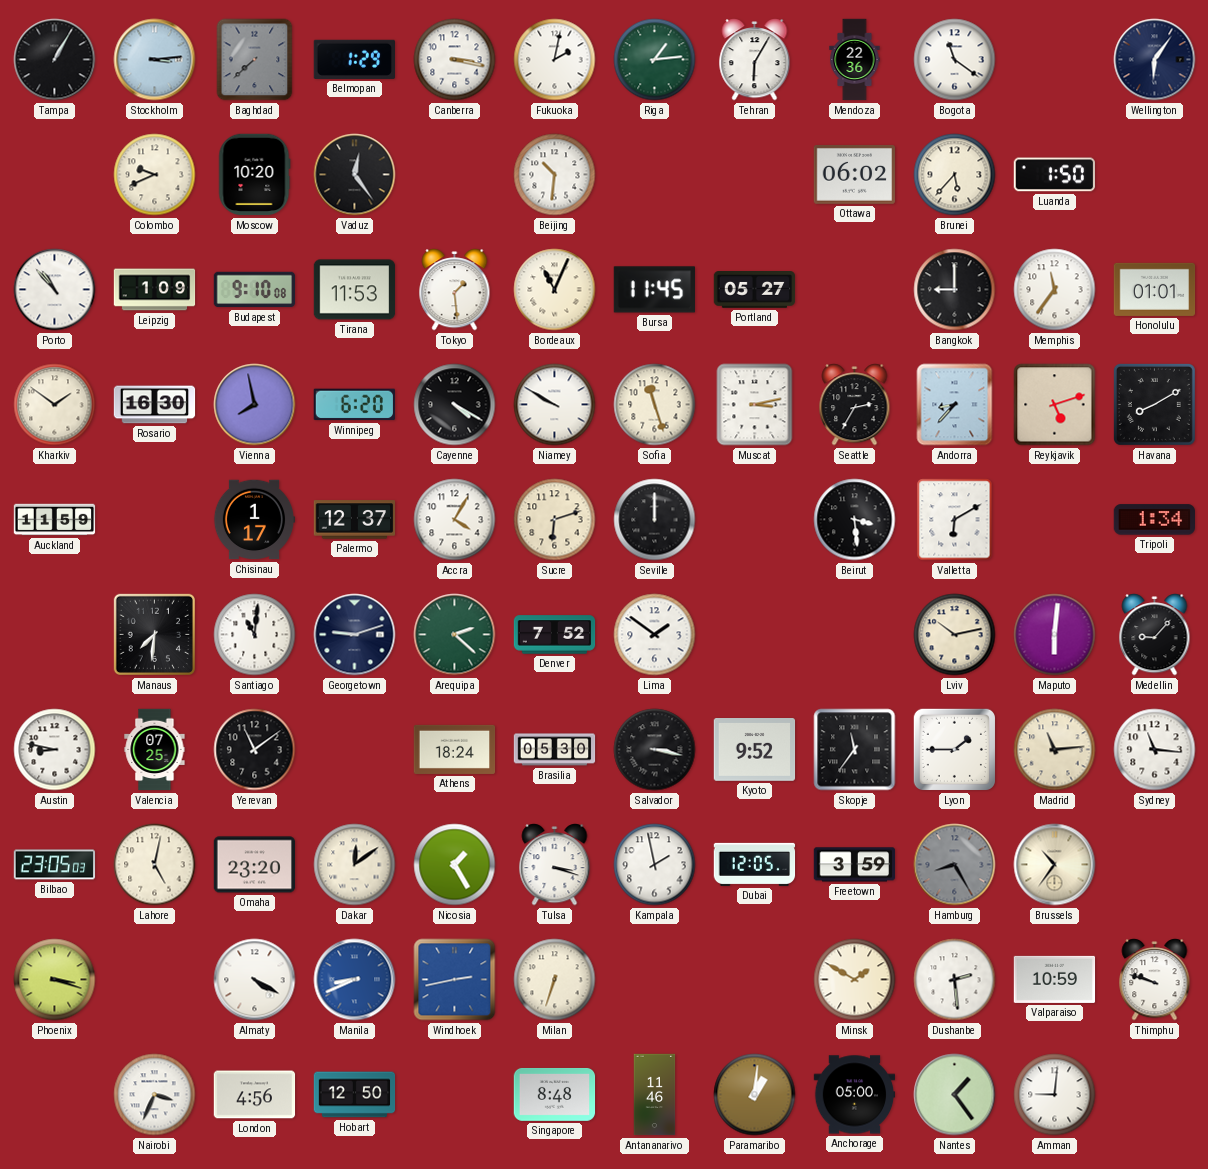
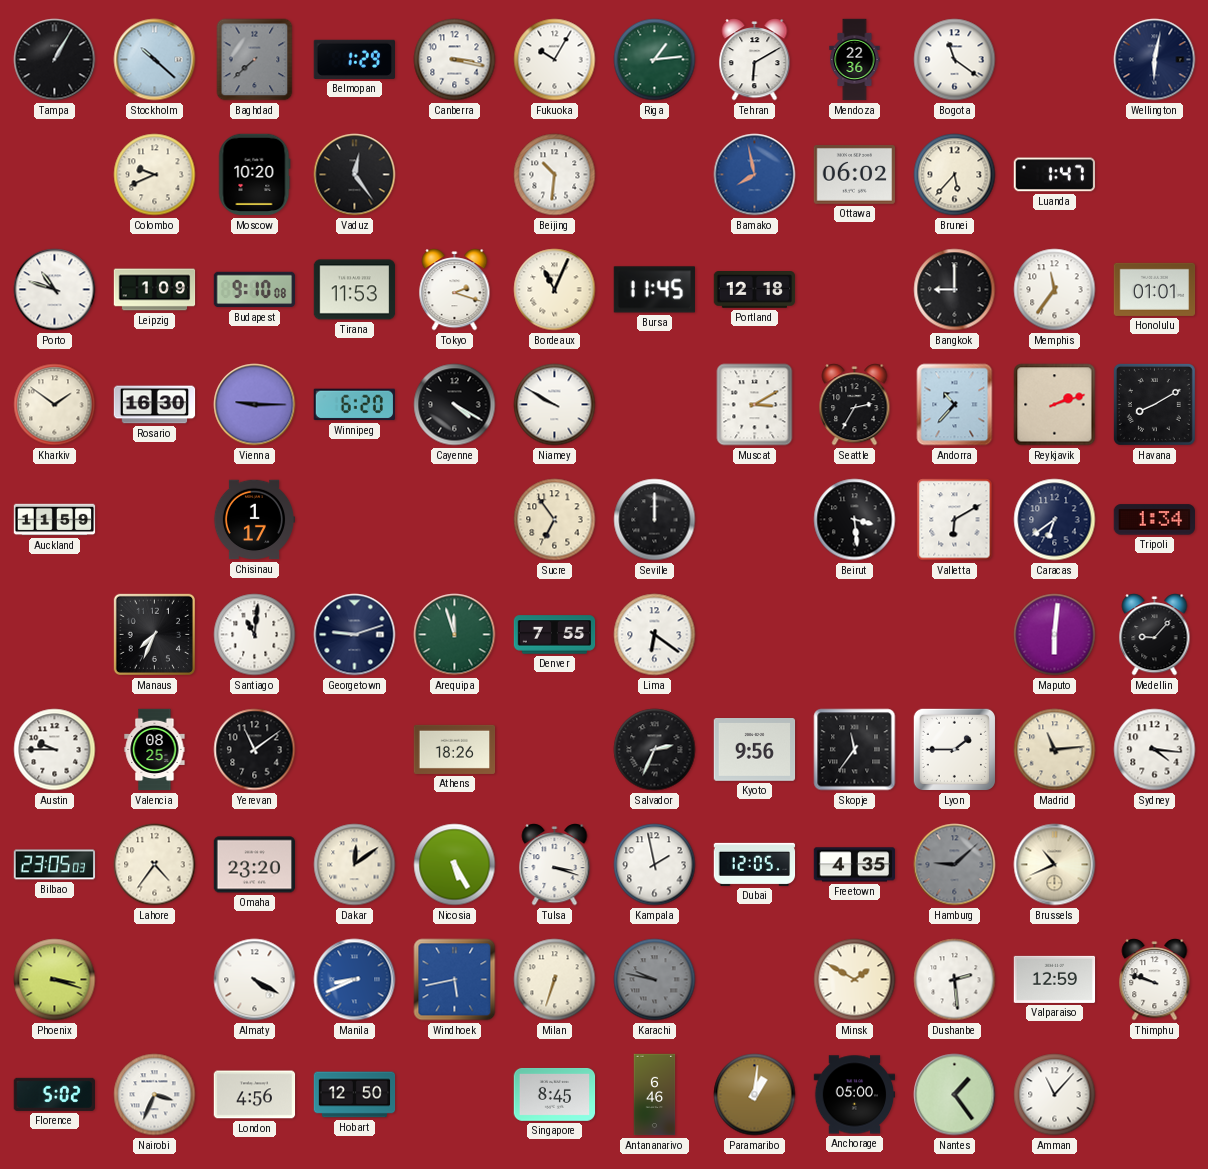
Stockholm: 3:14 -> 10:22
Fukuoka: 2:02 -> 10:05
Tehran: 6:05 -> 6:10
Wellington: 6:06 -> 6:02
Bamako: none -> 7:58
Luanda: 1:50 -> 1:47
Porto: 10:53 -> 10:48
Tokyo: 1:29 -> 2:18
Portland: 05:27 -> 12:18
Vienna: 7:58 -> 9:15
Sofia: 11:27 -> none
Muscat: 3:13 -> 3:10
Andorra: 8:37 -> 10:37
Reykjavik: 5:12 -> 2:12
Palermo: 12:37 -> none
Accra: 4:05 -> none
Sucre: 6:12 -> 6:54
Caracas: none -> 6:39
Manaus: 7:31 -> 7:34
Arequipa: 2:22 -> 11:57
Denver: 7:52 -> 7:55
Lima: 1:51 -> 6:21
Lviv: 10:13 -> none
Austin: 8:47 -> 9:45
Valencia: 07:25 -> 08:25
Athens: 18:24 -> 18:26
Brasilia: 05:30 -> none
Salvador: 3:17 -> 2:34
Kyoto: 9:52 -> 9:56
Sydney: 11:16 -> 4:16
Lahore: 5:02 -> 4:36
Nicosia: 1:25 -> 5:25
Freetown: 3:59 -> 4:35
Hamburg: 8:25 -> 9:08
Brussels: 10:36 -> 10:41
Windhoek: 2:43 -> 5:43
Karachi: none -> 9:47
Valparaiso: 10:59 -> 12:59
Florence: none -> 5:02
Singapore: 8:48 -> 8:45
Antananarivo: 11:46 -> 6:46
Amman: 9:01 -> 11:07
